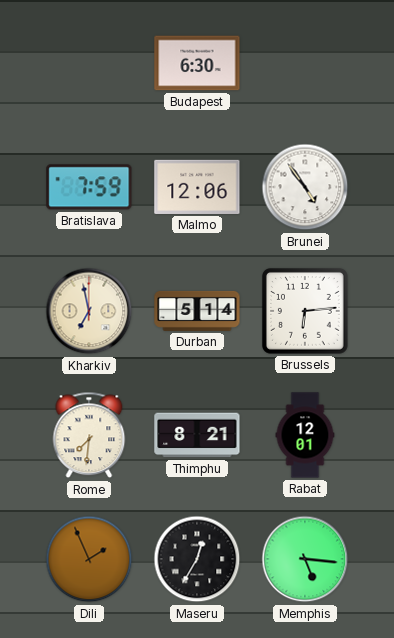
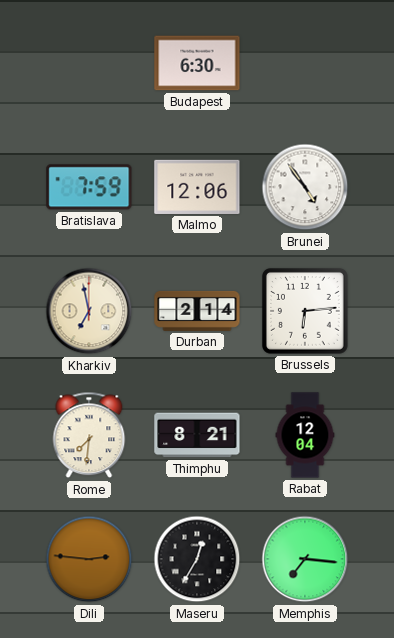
Durban: 5:14 -> 2:14
Rabat: 12:01 -> 12:04
Dili: 1:56 -> 2:46
Memphis: 5:16 -> 7:16
